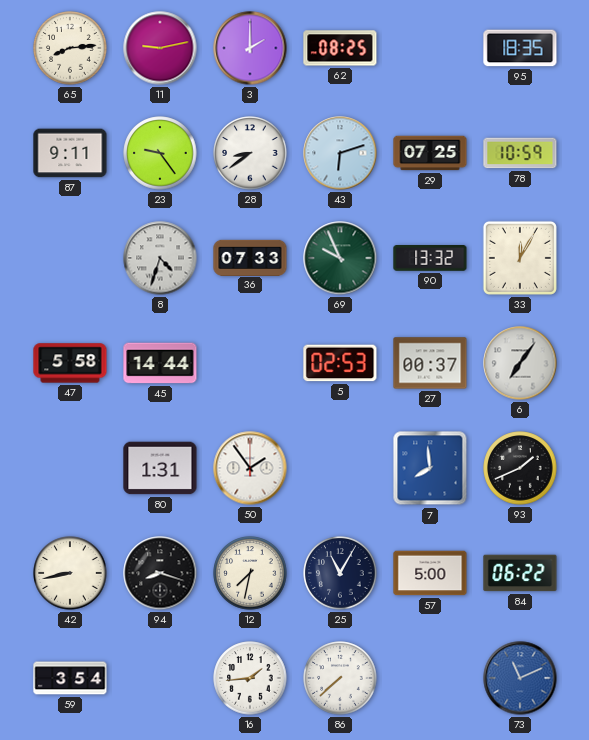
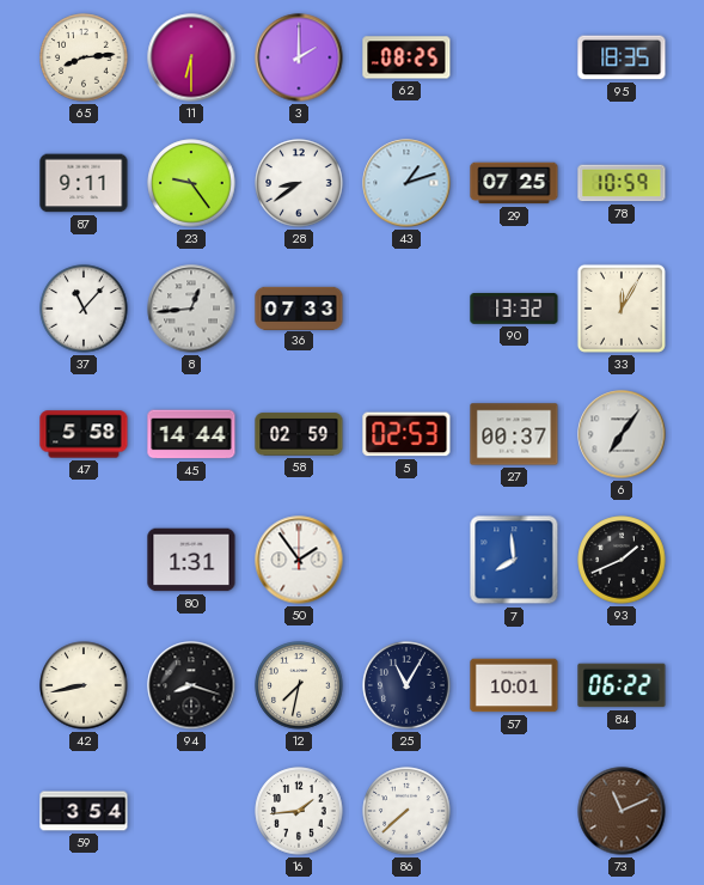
11: 9:13 -> 6:30
43: 6:12 -> 1:12
37: none -> 11:07
8: 4:33 -> 12:44
69: 9:56 -> none
58: none -> 02:59
57: 5:00 -> 10:01
73 dial: blue -> brown
